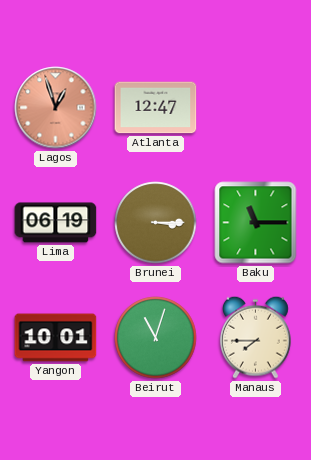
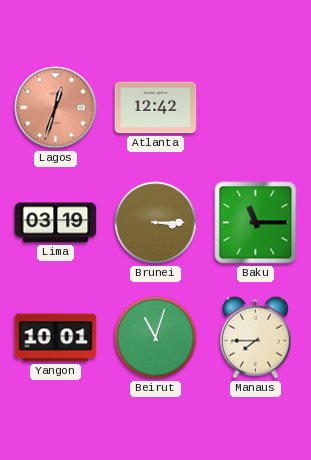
Lagos: 12:57 -> 12:33
Atlanta: 12:47 -> 12:42
Lima: 06:19 -> 03:19
